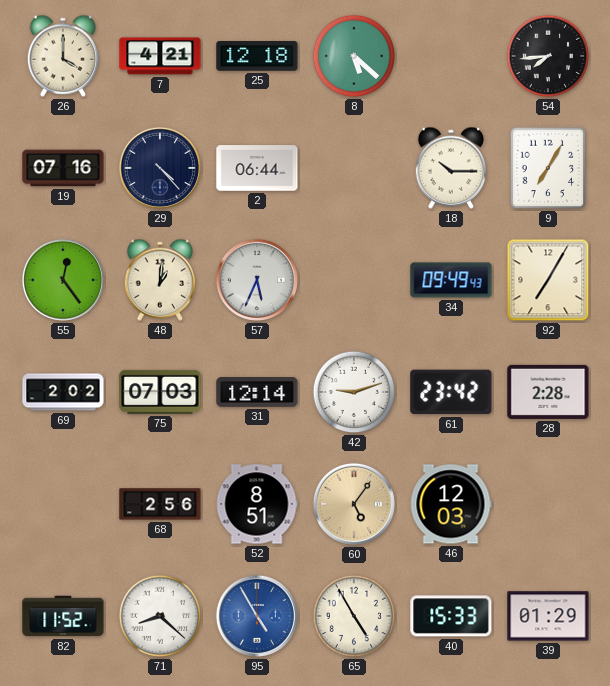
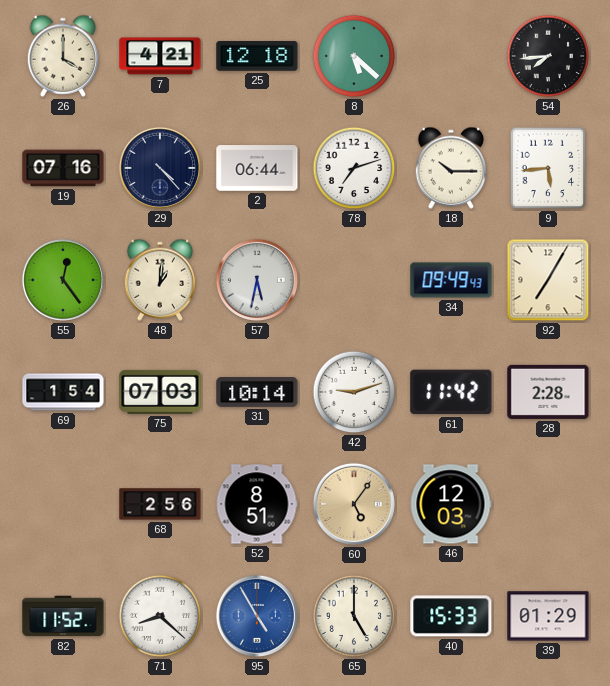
78: none -> 7:12
9: 7:05 -> 5:44
57: 5:34 -> 5:32
69: 2:02 -> 1:54
31: 12:14 -> 10:14
61: 23:42 -> 11:42
65: 4:55 -> 5:00
